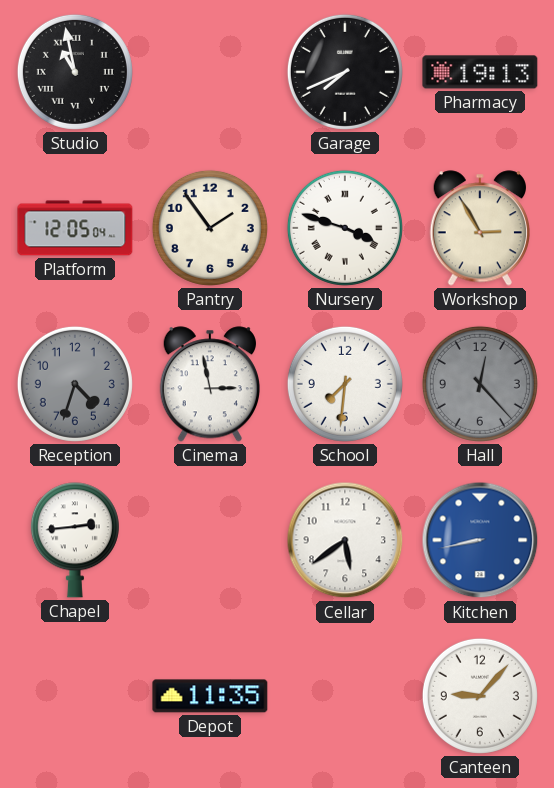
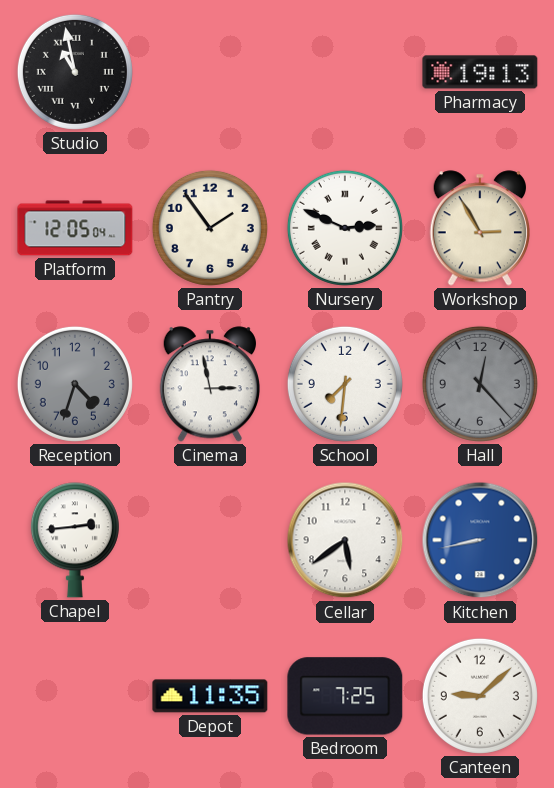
Garage: 7:41 -> none
Nursery: 3:48 -> 2:49
Bedroom: none -> 7:25
Canteen: 9:07 -> 9:08
